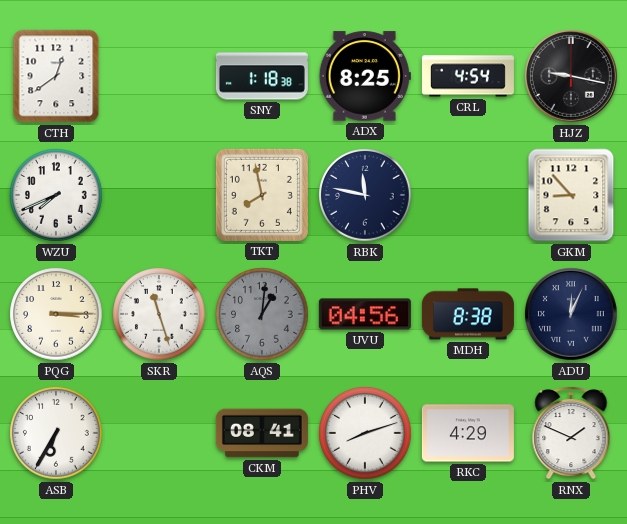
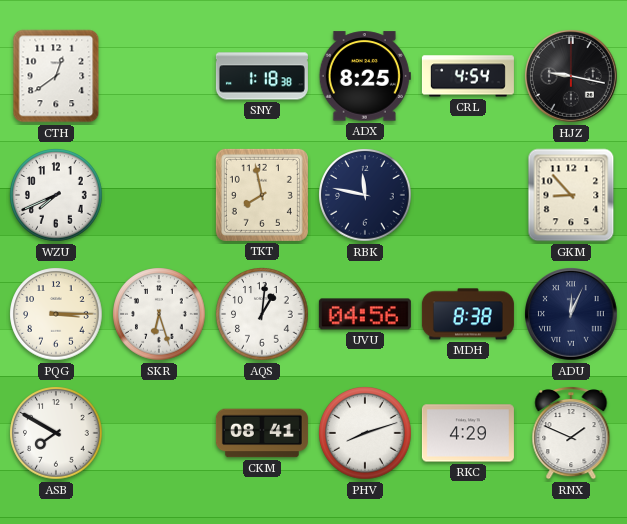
SKR: 11:27 -> 6:27
AQS dial: grey -> white
ASB: 6:35 -> 7:50
